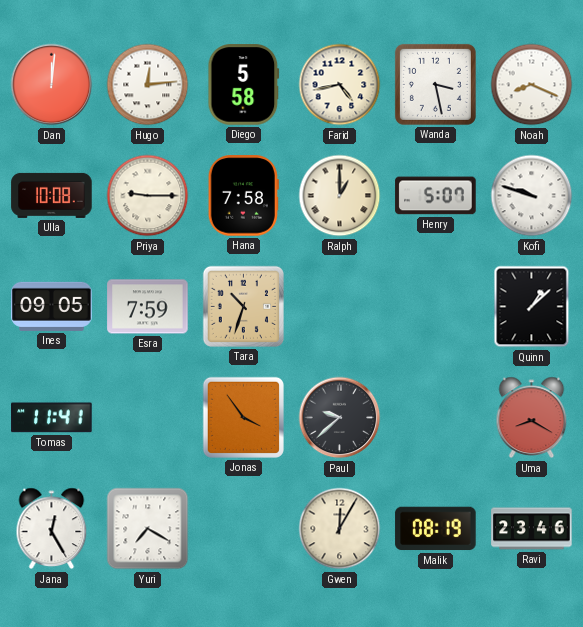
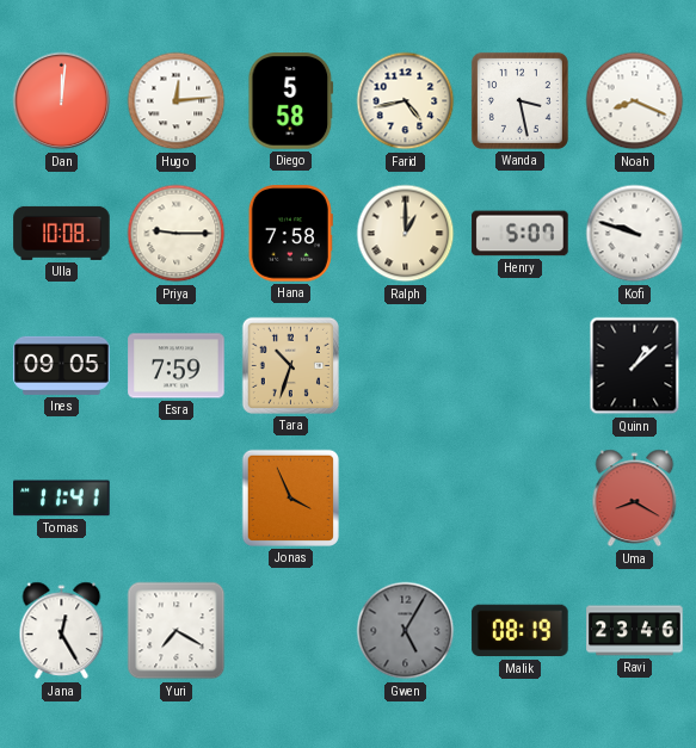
Jonas: 3:54 -> 3:56
Paul: 9:38 -> none
Gwen: 12:05 -> 5:05
Gwen dial: cream -> grey
